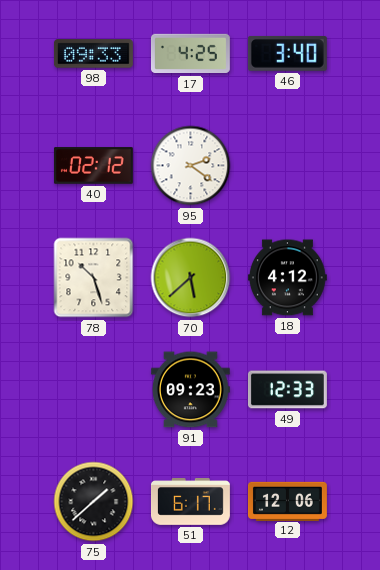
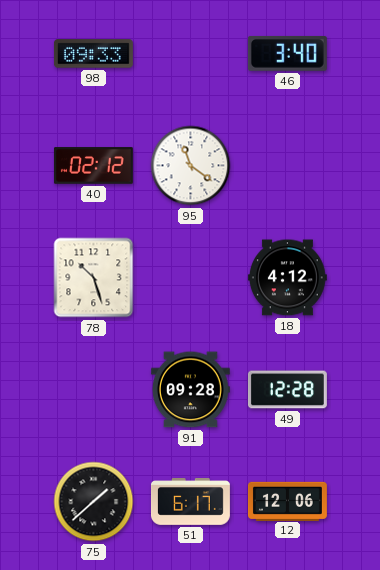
17: 4:25 -> none
95: 2:21 -> 11:21
70: 5:38 -> none
91: 09:23 -> 09:28
49: 12:33 -> 12:28
